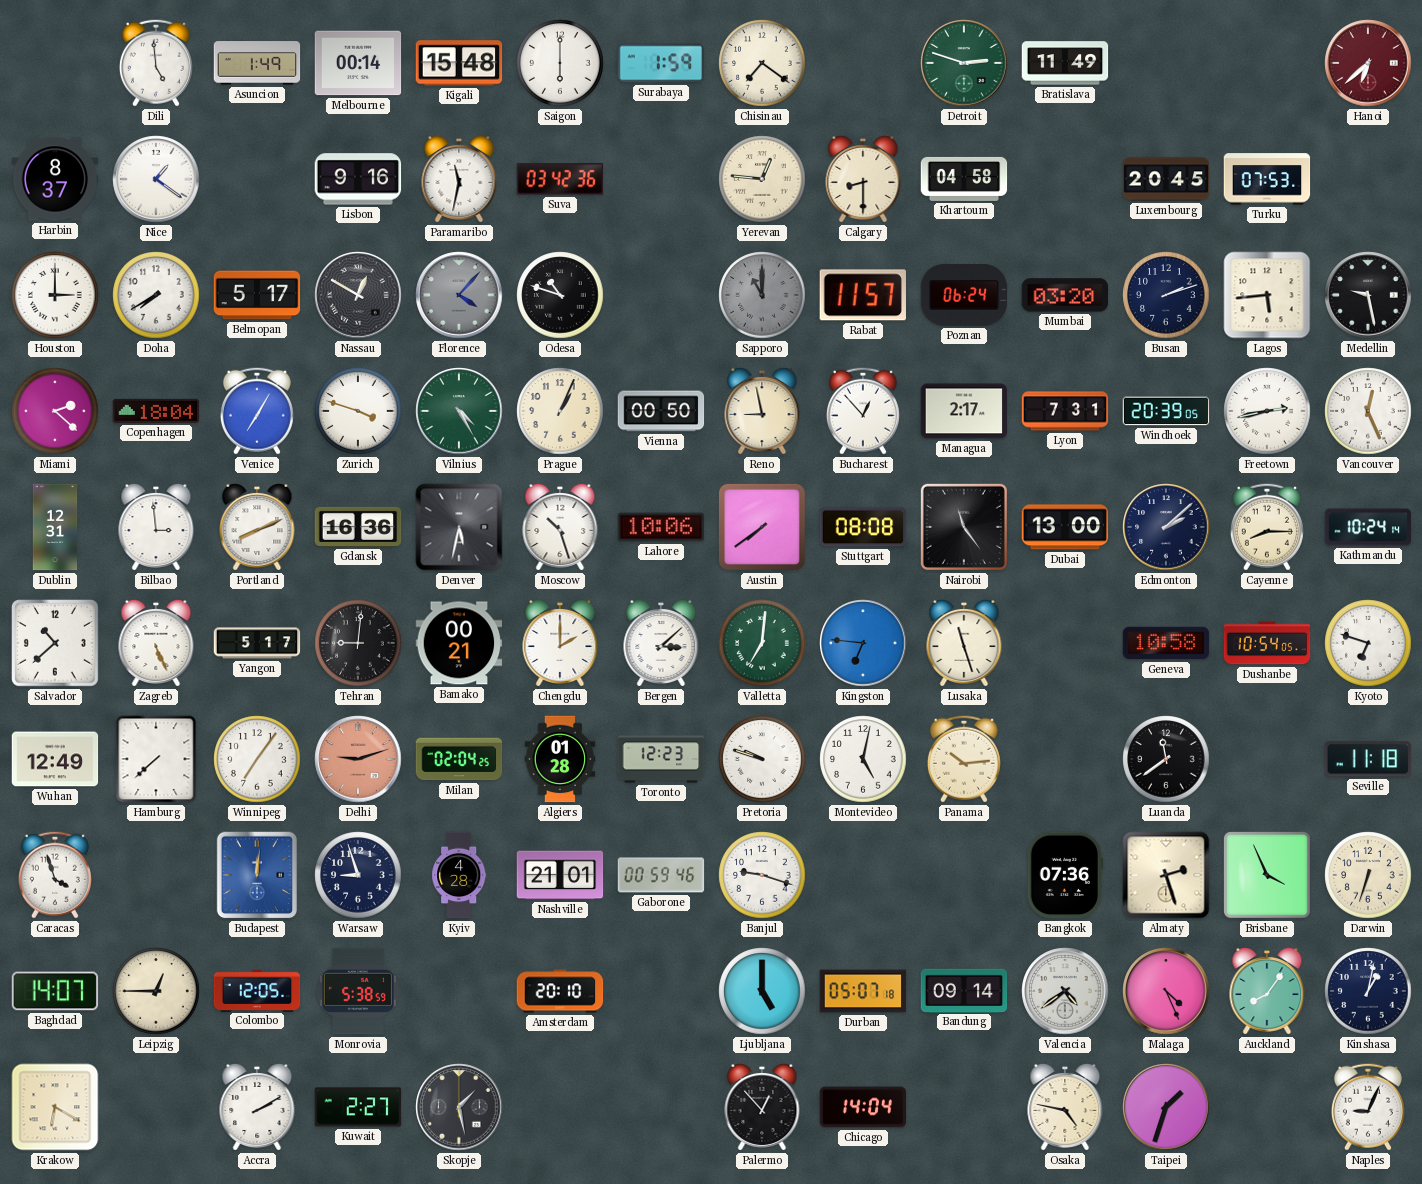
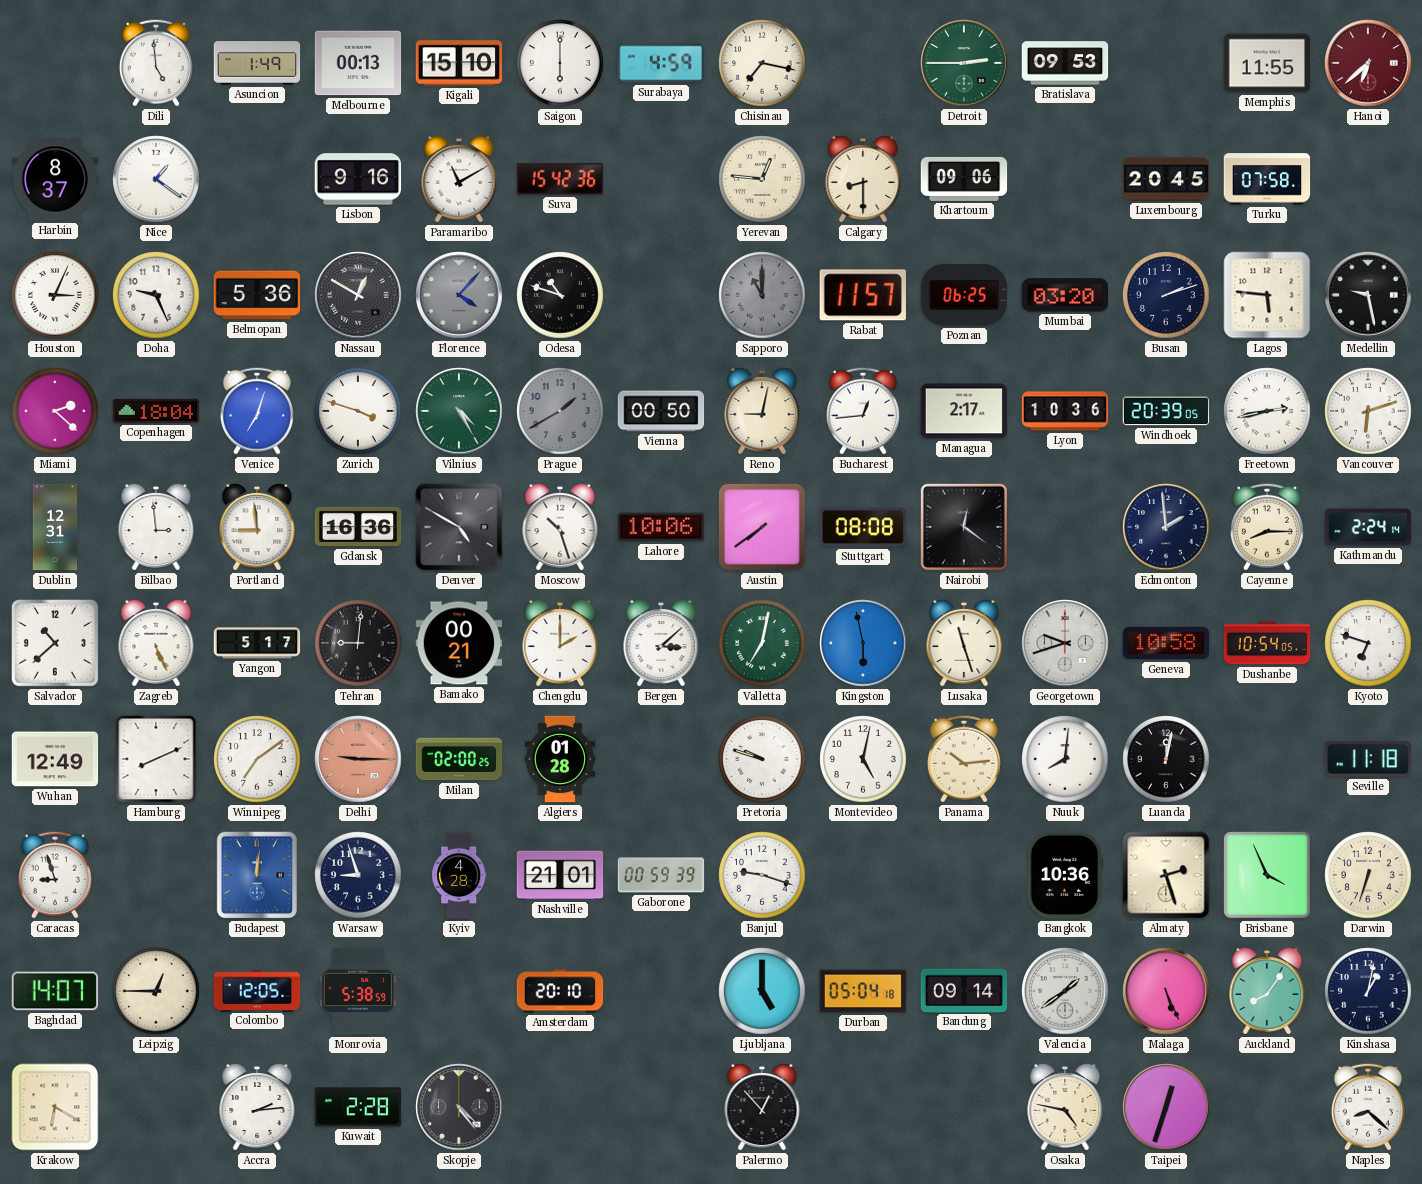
Melbourne: 00:14 -> 00:13
Kigali: 15:48 -> 15:10
Surabaya: 1:59 -> 4:59
Chisinau: 7:21 -> 7:17
Detroit: 2:48 -> 2:45
Bratislava: 11:49 -> 09:53
Memphis: none -> 11:55
Paramaribo: 11:32 -> 11:10
Suva: 03:42 -> 15:42
Khartoum: 04:58 -> 09:06
Turku: 07:53 -> 07:58
Houston: 3:00 -> 3:04
Doha: 7:40 -> 9:26
Belmopan: 5:17 -> 5:36
Poznan: 06:24 -> 06:25
Lagos: 5:44 -> 5:46
Venice: 7:05 -> 7:03
Prague: 1:04 -> 1:40
Prague dial: cream -> grey
Reno: 8:58 -> 9:02
Bucharest: 12:53 -> 12:44
Lyon: 7:31 -> 10:36
Vancouver: 12:26 -> 6:12
Portland: 8:11 -> 8:59
Denver: 5:32 -> 4:50
Nairobi: 11:24 -> 12:21
Dubai: 13:00 -> none
Edmonton: 2:08 -> 1:59
Kathmandu: 10:24 -> 2:24
Valletta: 7:01 -> 7:02
Kingston: 6:46 -> 5:58
Georgetown: none -> 9:42
Hamburg: 7:38 -> 8:11
Winnipeg: 7:06 -> 7:09
Delhi: 9:12 -> 9:15
Milan: 02:04 -> 02:00
Toronto: 12:23 -> none
Nuuk: none -> 8:01
Luanda: 11:39 -> 12:02
Caracas: 3:57 -> 8:57
Gaborone: 00:59:46 -> 00:59:39
Bangkok: 07:36 -> 10:36
Durban: 05:07 -> 05:04
Valencia: 4:39 -> 1:39
Malaga: 4:26 -> 5:26
Accra: 2:10 -> 2:14
Kuwait: 2:27 -> 2:28
Skopje: 1:28 -> 4:24
Chicago: 14:04 -> none
Taipei: 1:33 -> 12:33
Naples: 9:04 -> 8:22
